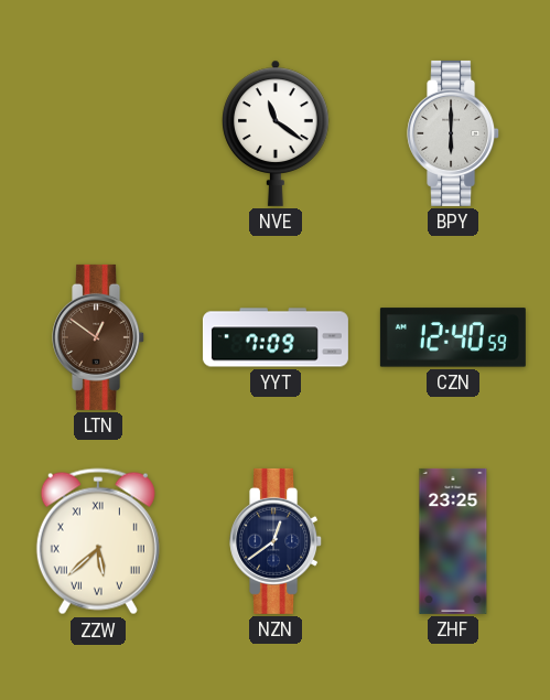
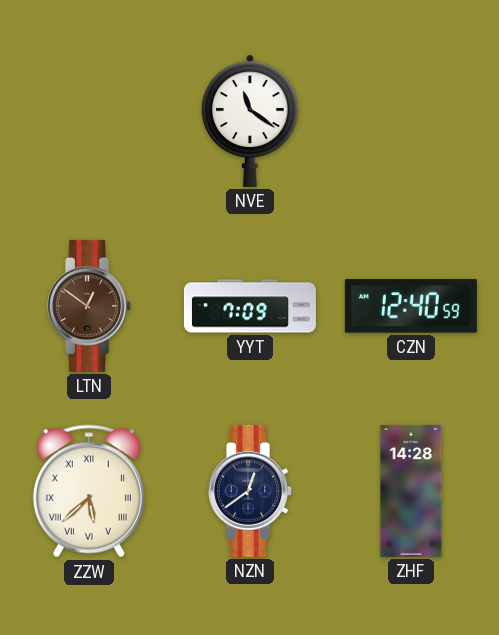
BPY: 6:00 -> none
ZHF: 23:25 -> 14:28
